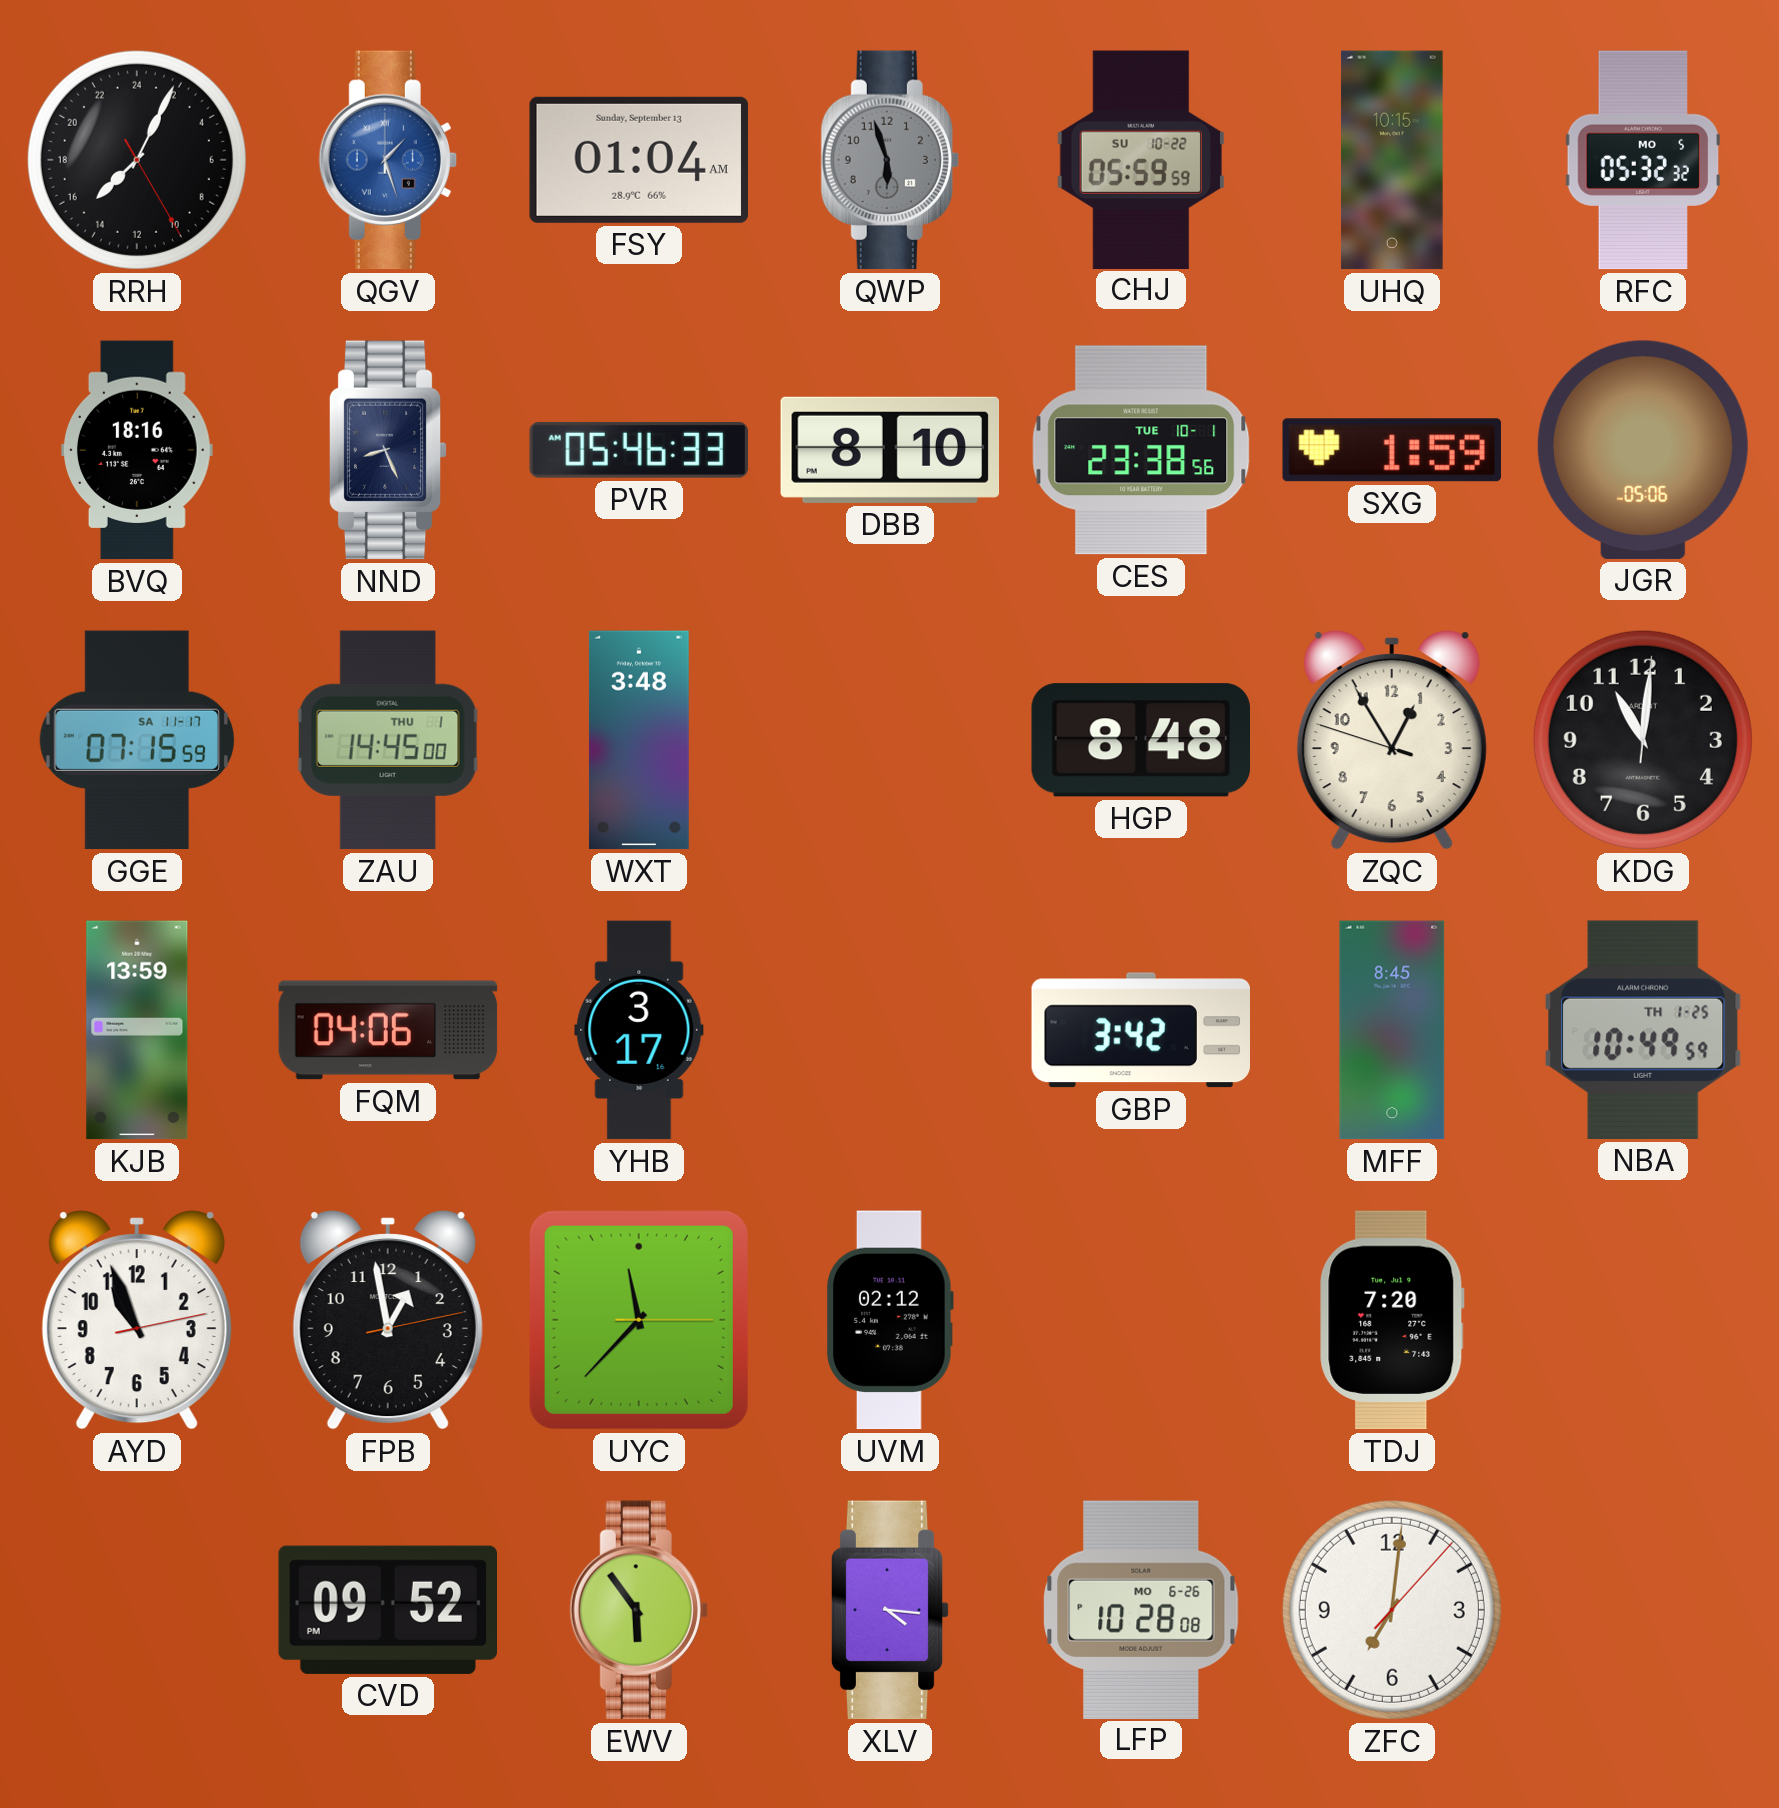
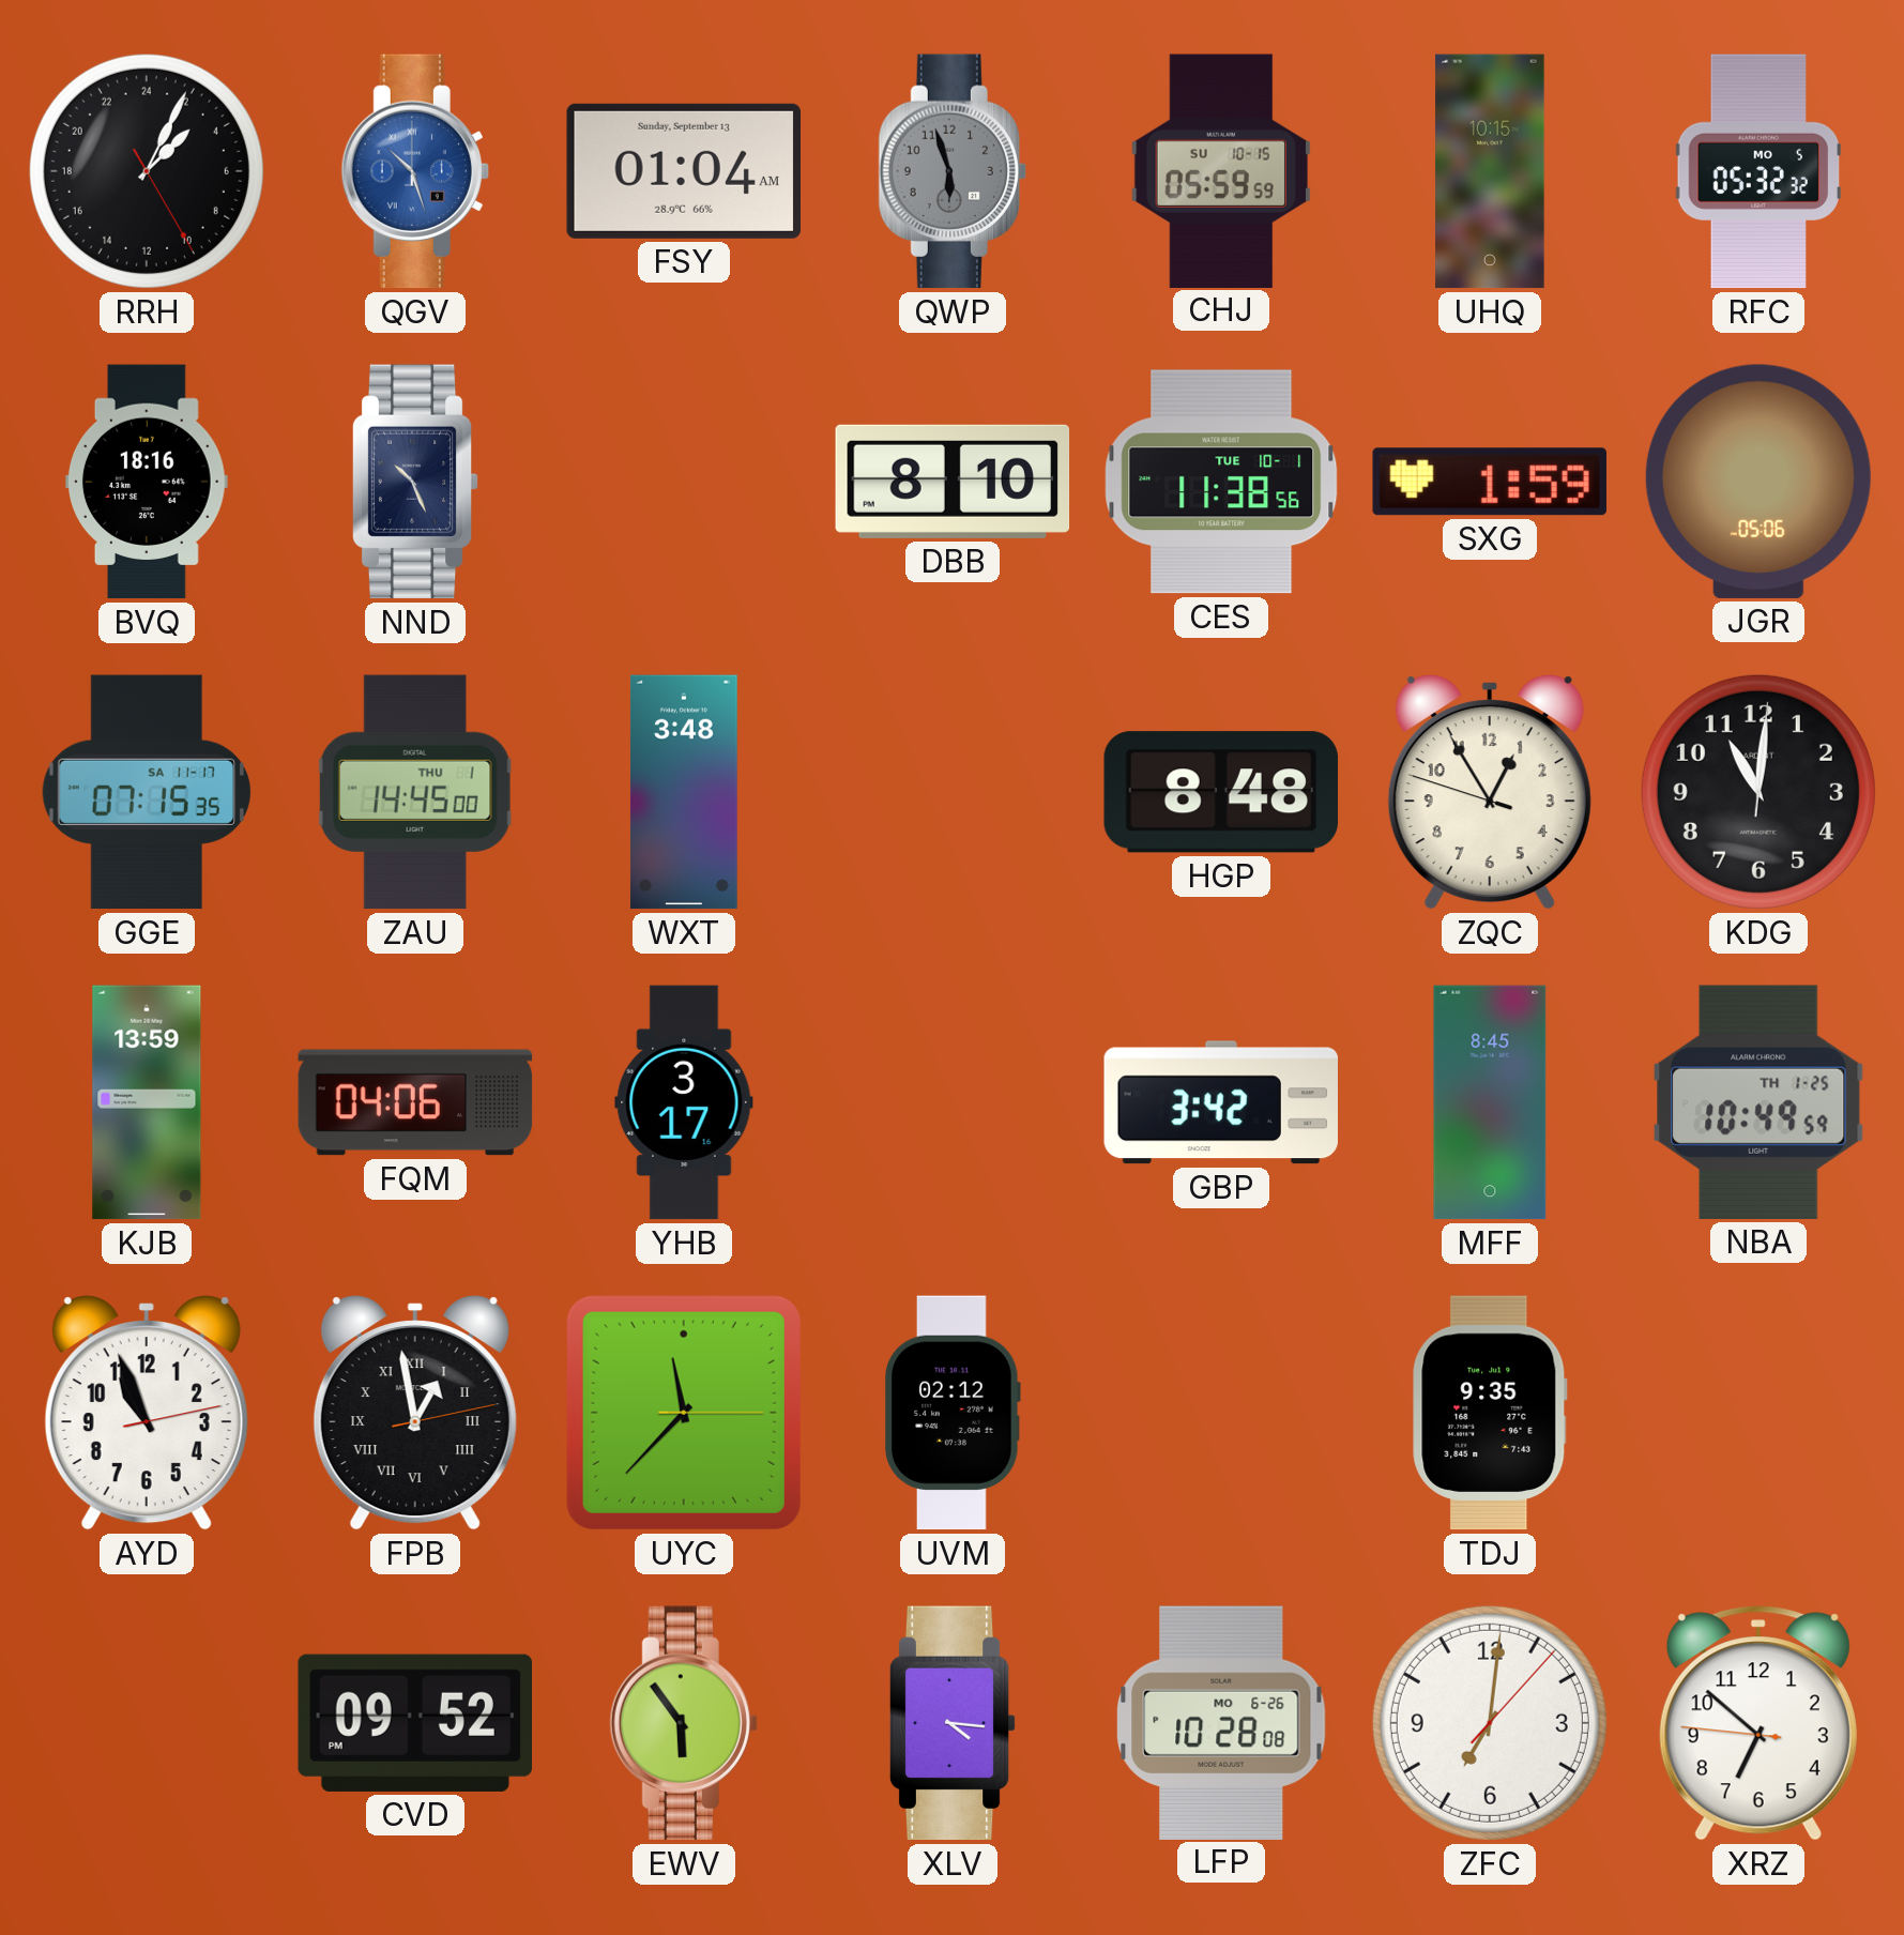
RRH: 15:04 -> 3:04
QGV: 1:27 -> 10:27
CHJ date: SU 10-22 -> SU 10-15
NND: 8:26 -> 10:26
PVR: 05:46 -> none
CES: 23:38 -> 11:38
GGE: 07:15:59 -> 07:15:35
FPB numerals: Arabic -> Roman
TDJ: 7:20 -> 9:35
XRZ: none -> 6:51
